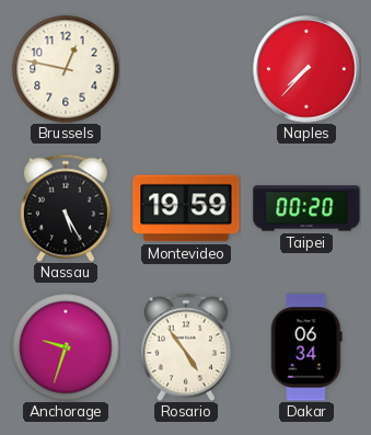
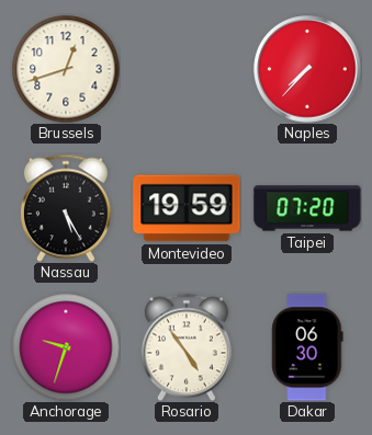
Brussels: 12:47 -> 12:42
Taipei: 00:20 -> 07:20
Dakar: 06:34 -> 06:30
